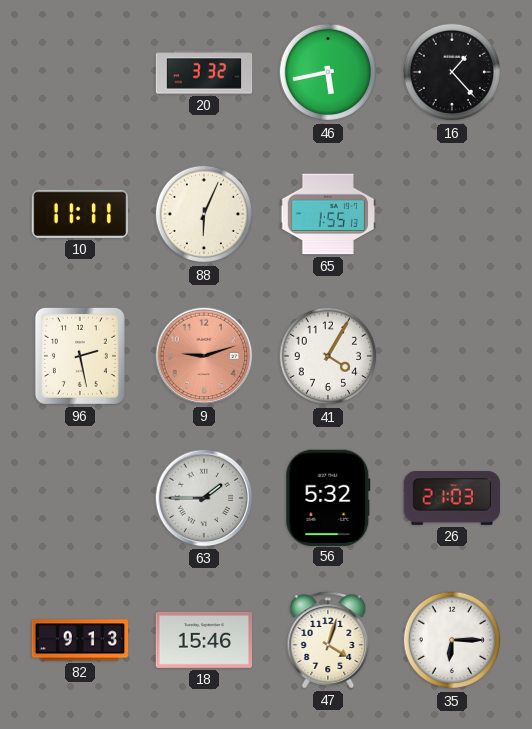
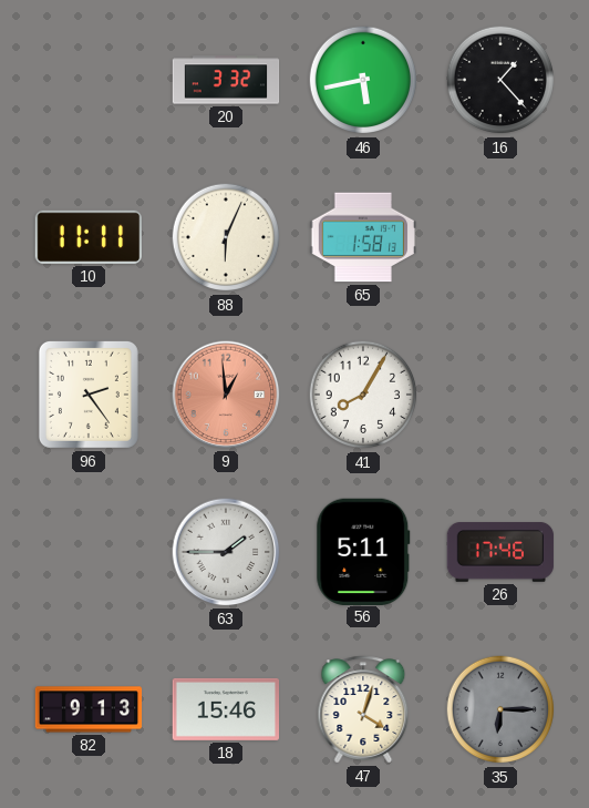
65: 1:55 -> 1:58
96: 2:28 -> 2:24
9: 9:12 -> 12:59
41: 4:05 -> 8:05
56: 5:32 -> 5:11
26: 21:03 -> 17:46
35 dial: white -> grey
